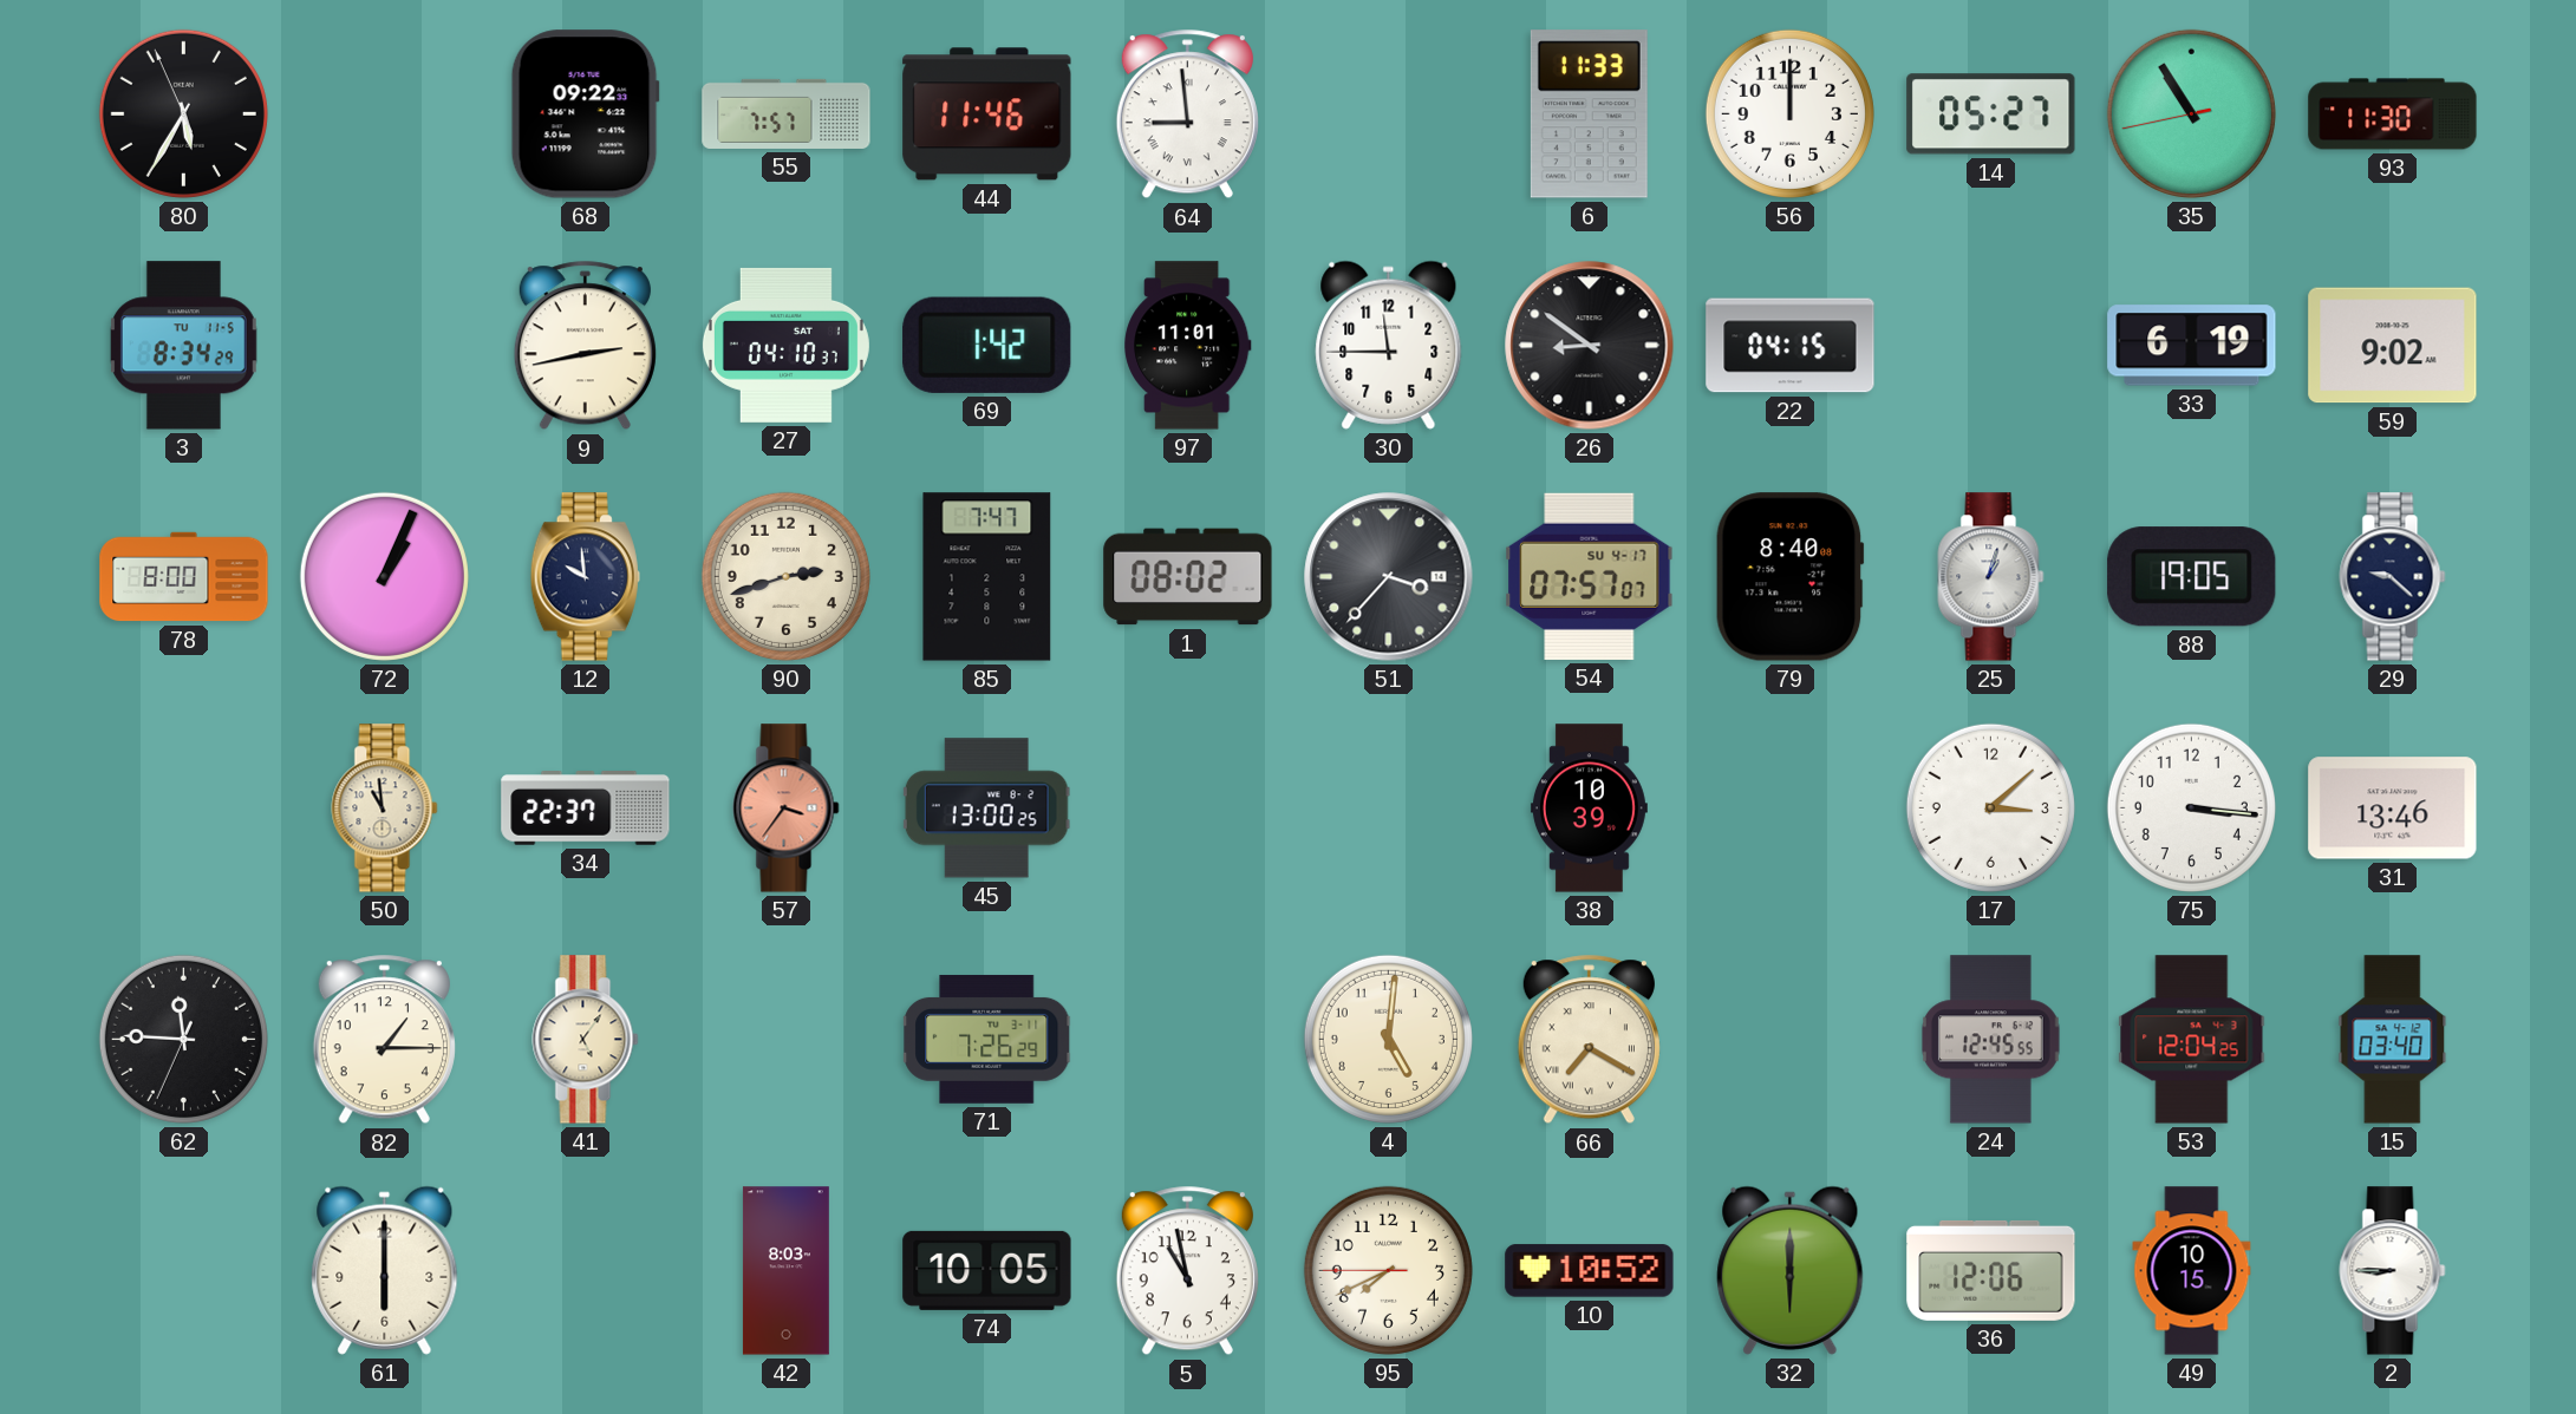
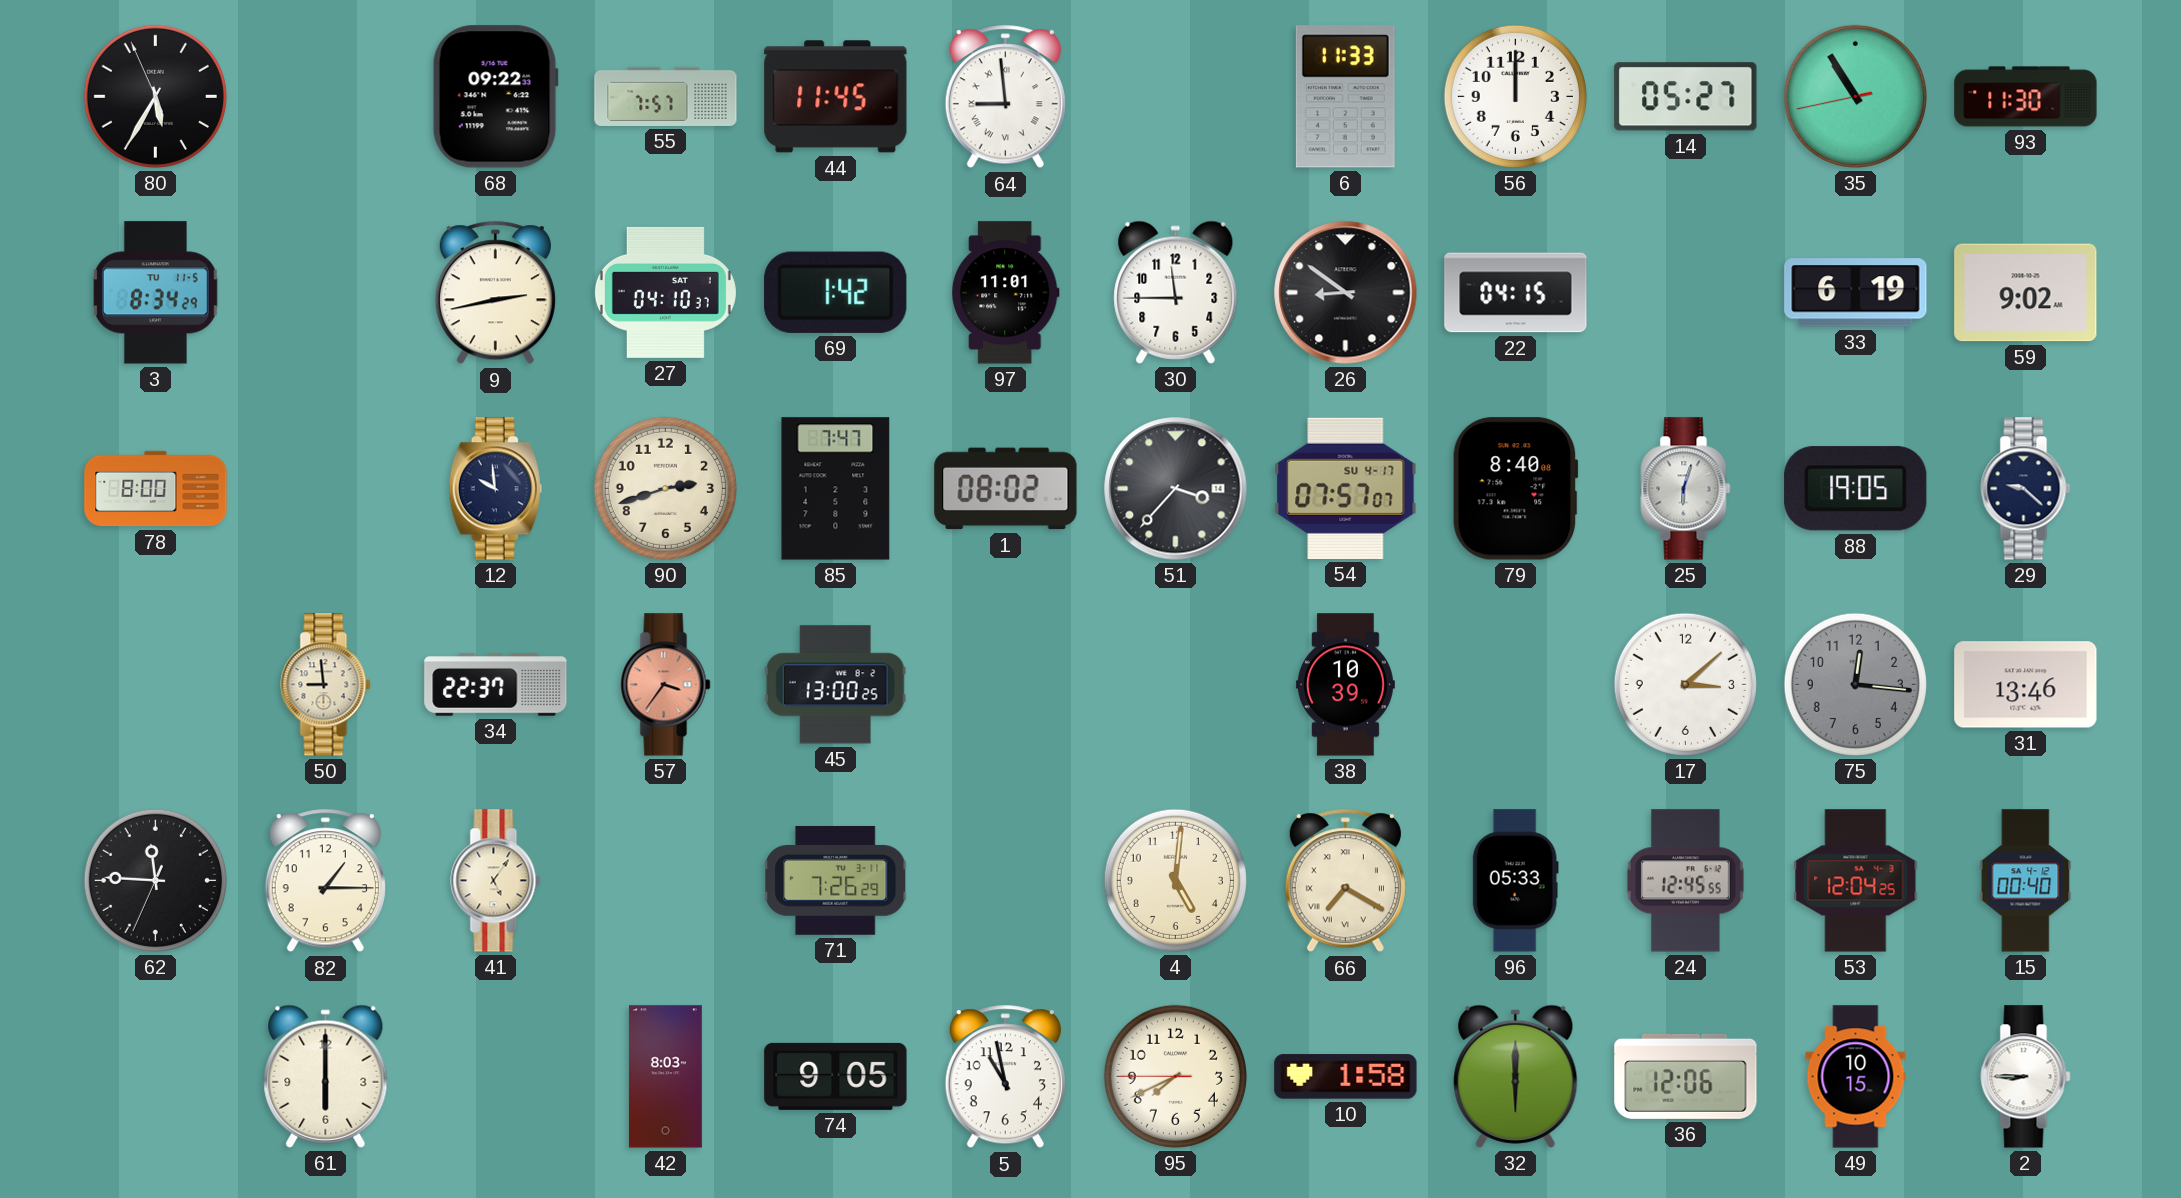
44: 11:46 -> 11:45
72: 1:04 -> none
25: 1:03 -> 6:03
50: 10:59 -> 8:59
75: 3:16 -> 12:16
75 dial: white -> grey
96: none -> 05:33
15: 03:40 -> 00:40
74: 10:05 -> 9:05
10: 10:52 -> 1:58
